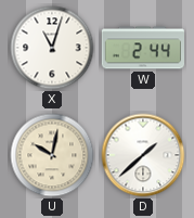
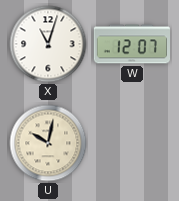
W: 2:44 -> 12:07
D: 1:38 -> none
